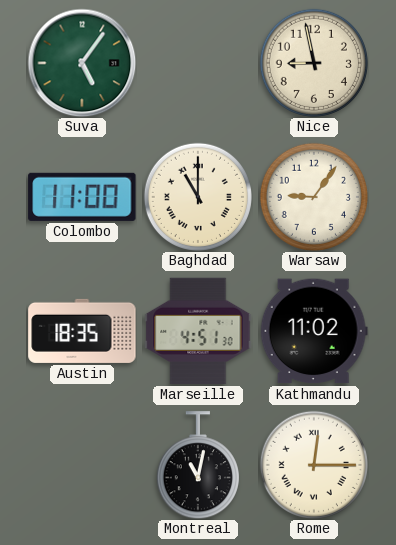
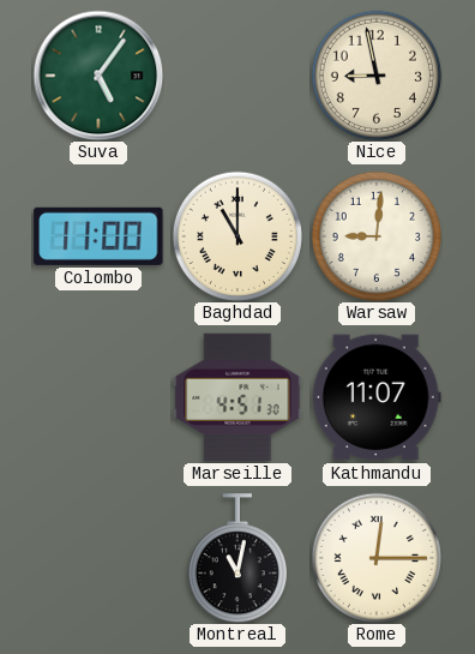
Warsaw: 9:06 -> 9:01
Austin: 18:35 -> none
Kathmandu: 11:02 -> 11:07
